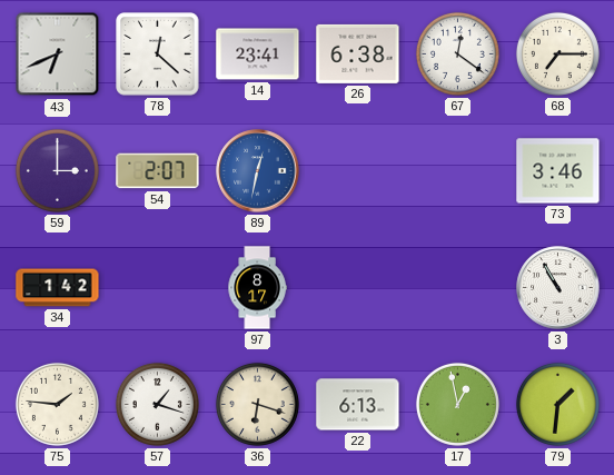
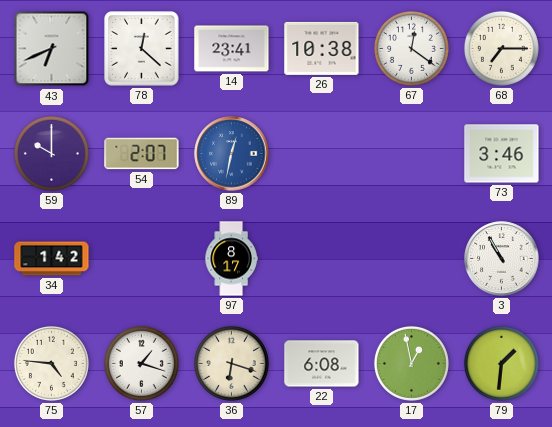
26: 6:38 -> 10:38
59: 3:00 -> 10:00
75: 1:46 -> 4:46
22: 6:13 -> 6:08
